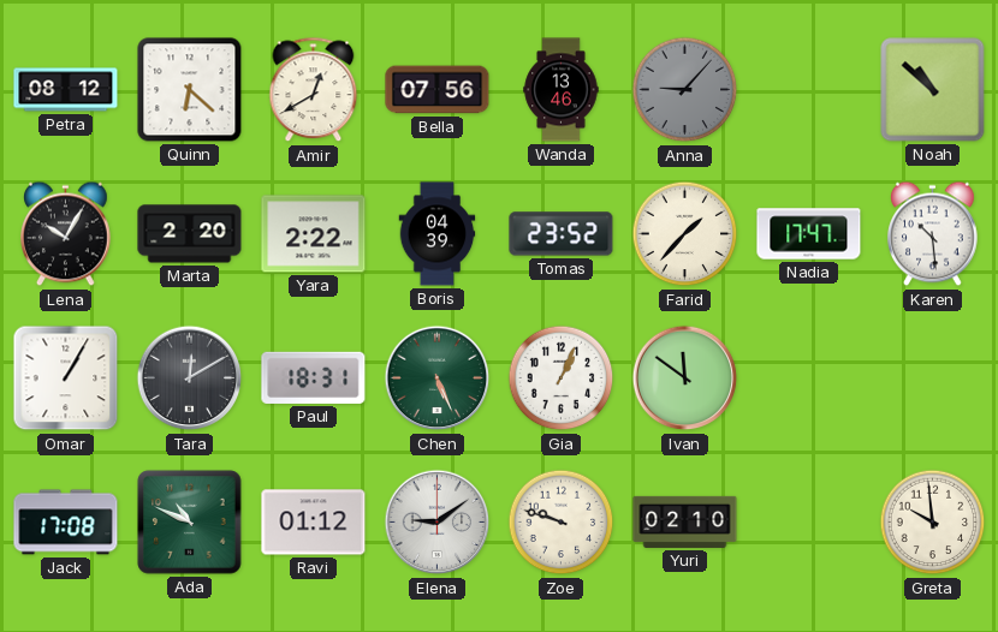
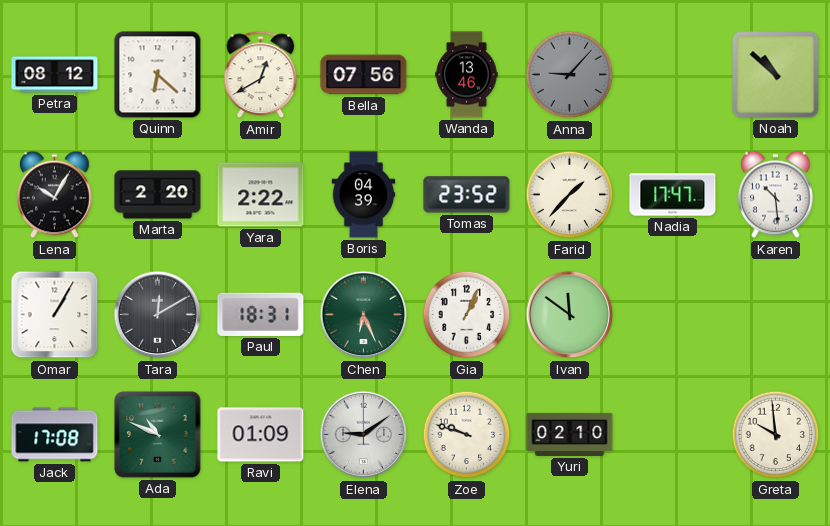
Chen: 5:26 -> 6:26
Ravi: 01:12 -> 01:09
